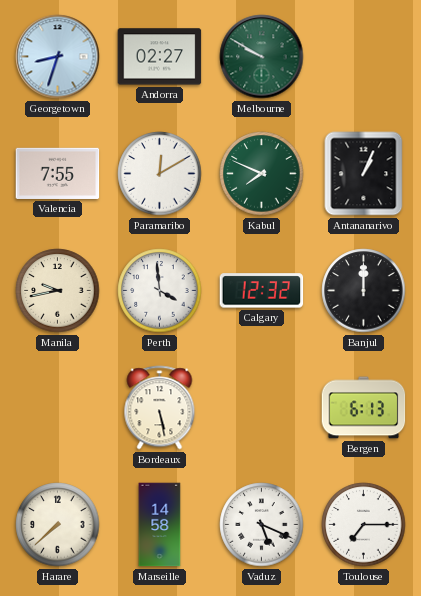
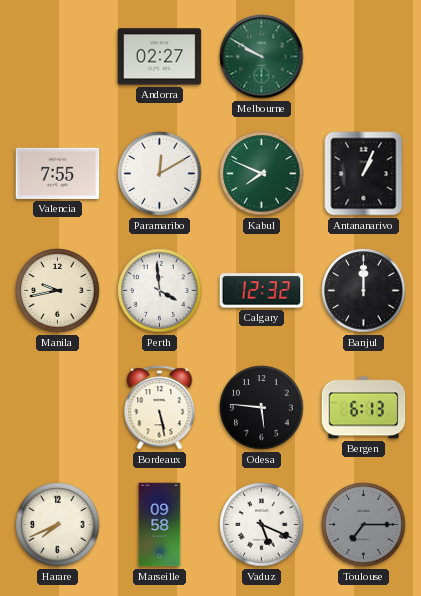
Georgetown: 8:33 -> none
Odesa: none -> 5:46
Harare: 7:38 -> 7:41
Marseille: 14:58 -> 09:58
Toulouse dial: white -> grey
